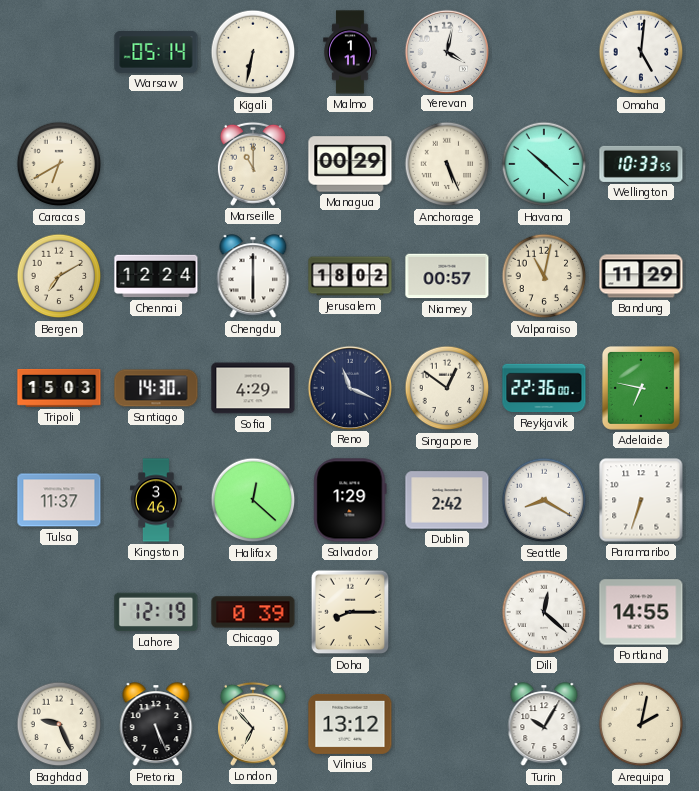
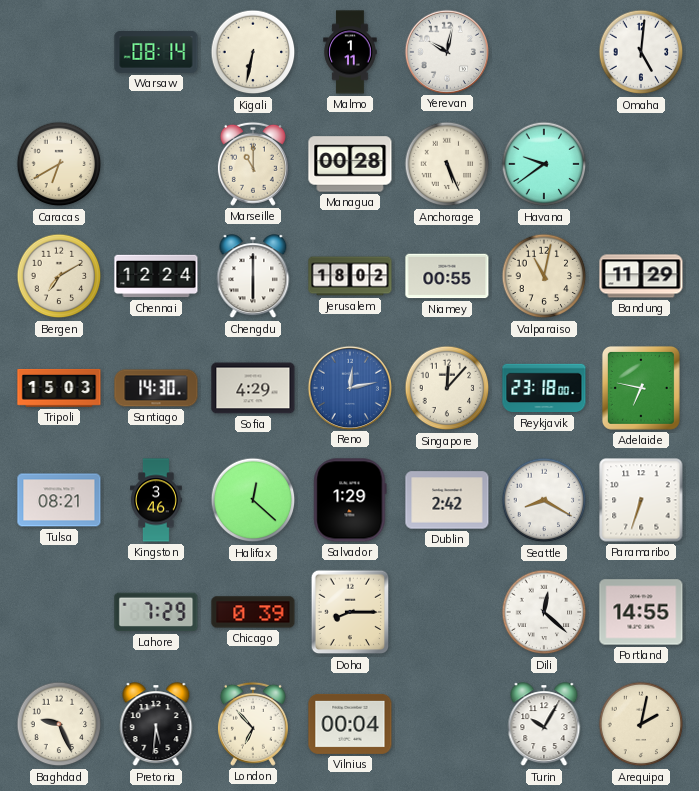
Warsaw: 05:14 -> 08:14
Yerevan: 4:02 -> 10:02
Managua: 00:29 -> 00:28
Havana: 10:22 -> 9:39
Wellington: 10:33 -> none
Niamey: 00:57 -> 00:55
Reno: 11:19 -> 12:13
Reno dial: navy -> blue
Singapore: 12:51 -> 12:07
Reykjavik: 22:36 -> 23:18
Tulsa: 11:37 -> 08:21
Lahore: 12:19 -> 7:29
Pretoria: 5:26 -> 5:31
Vilnius: 13:12 -> 00:04
